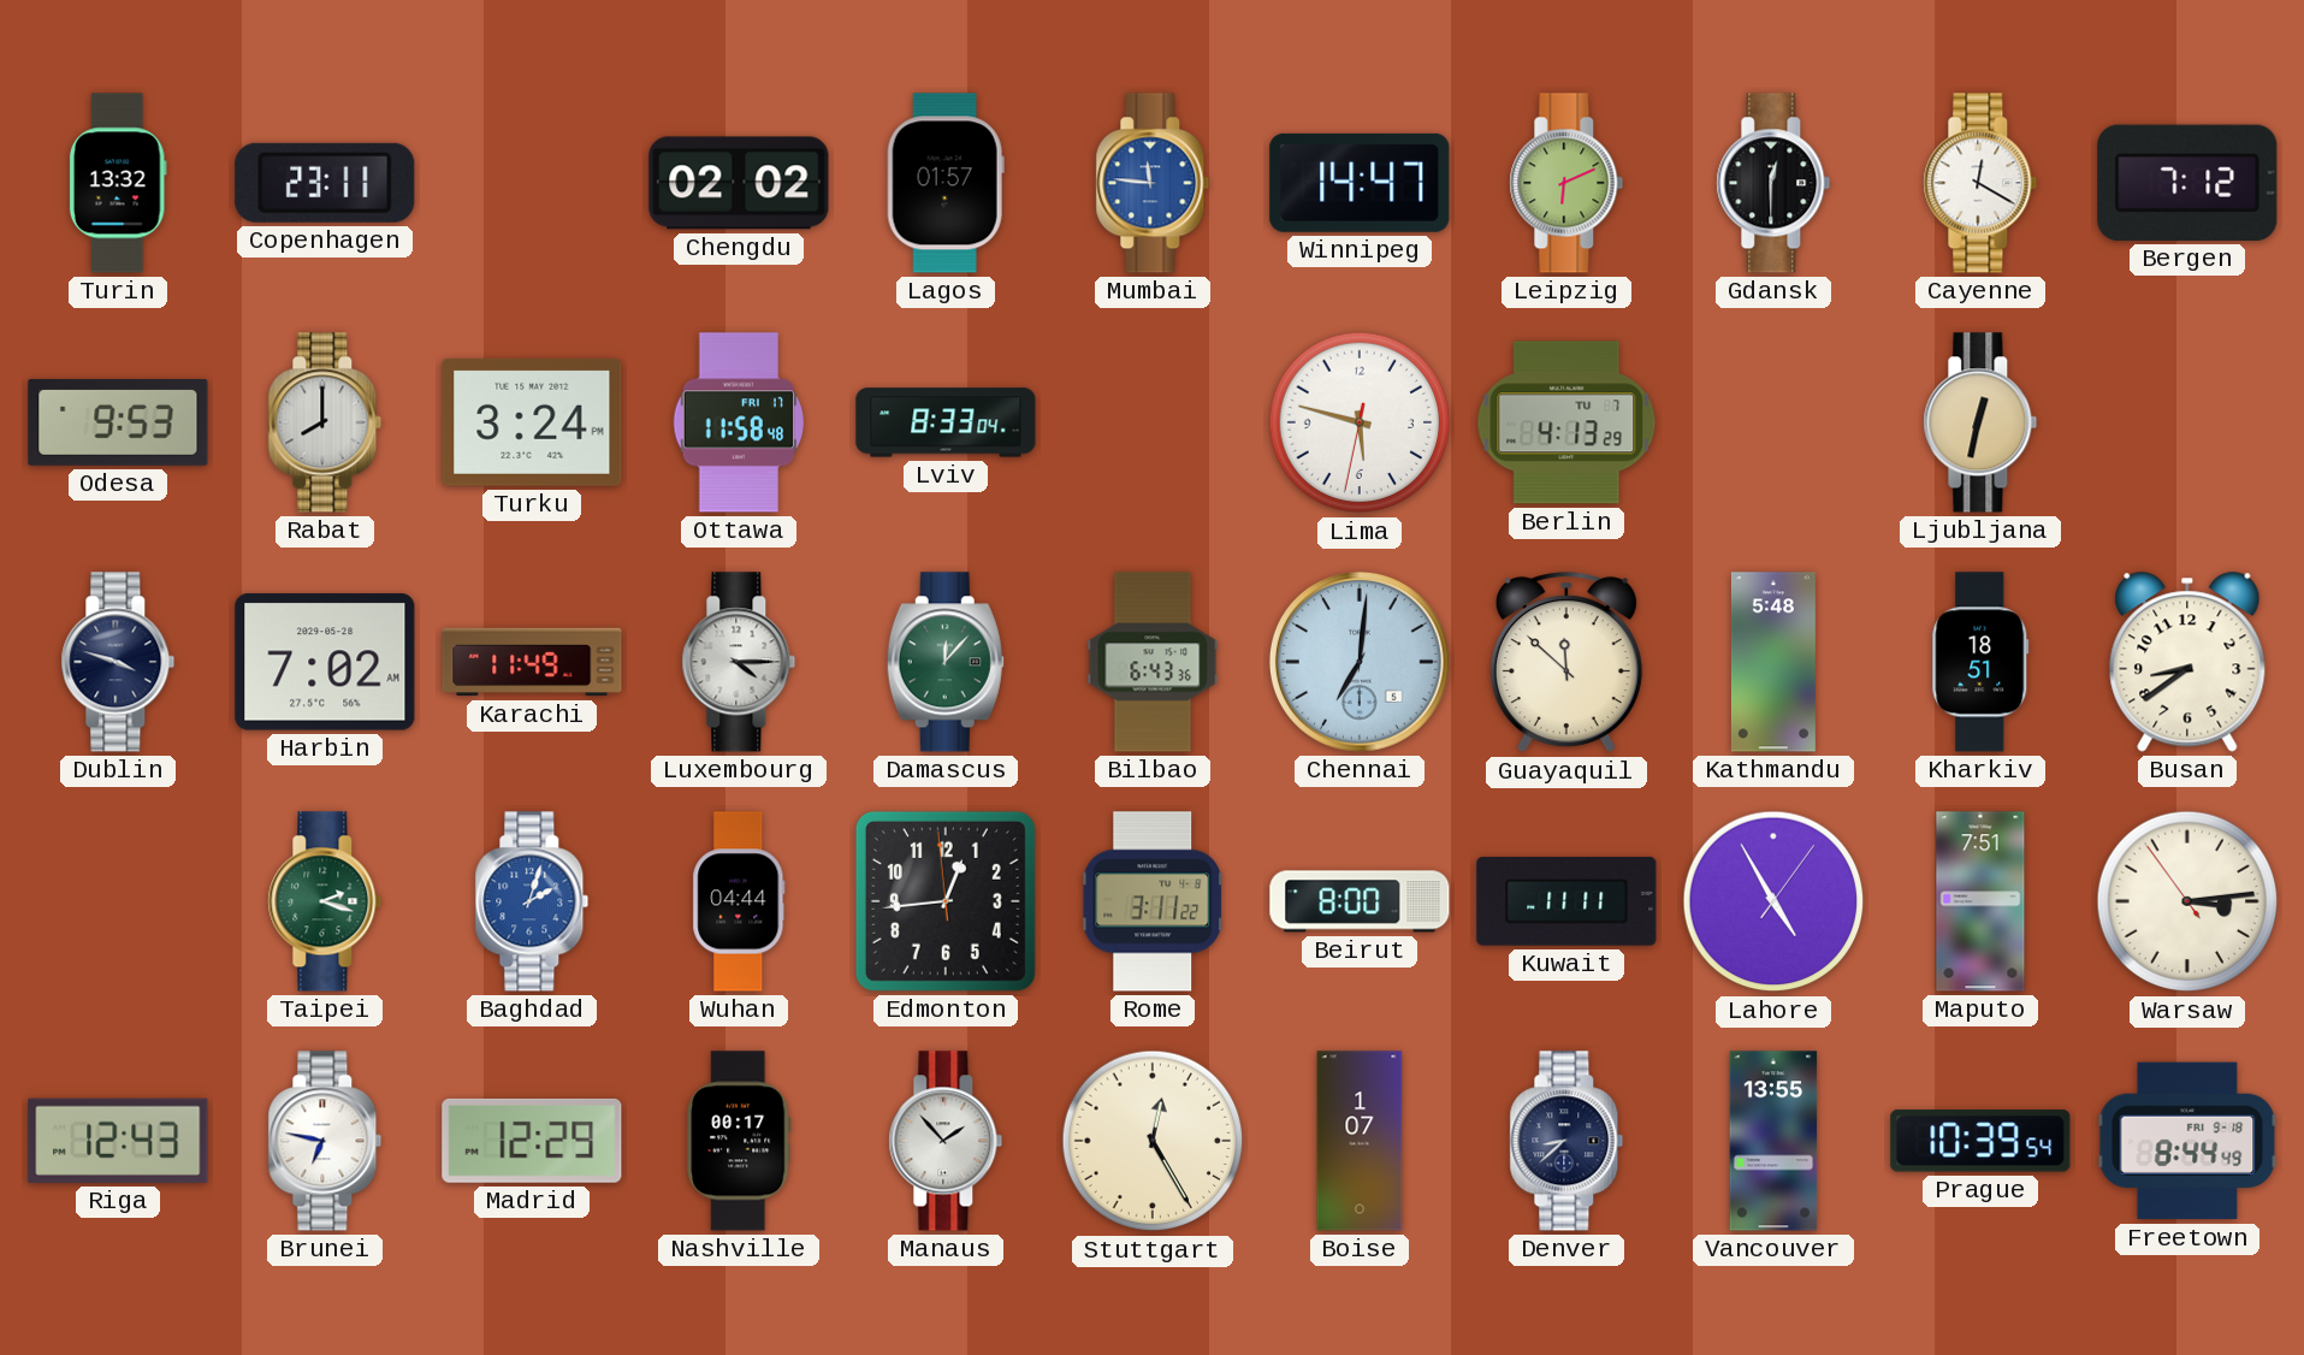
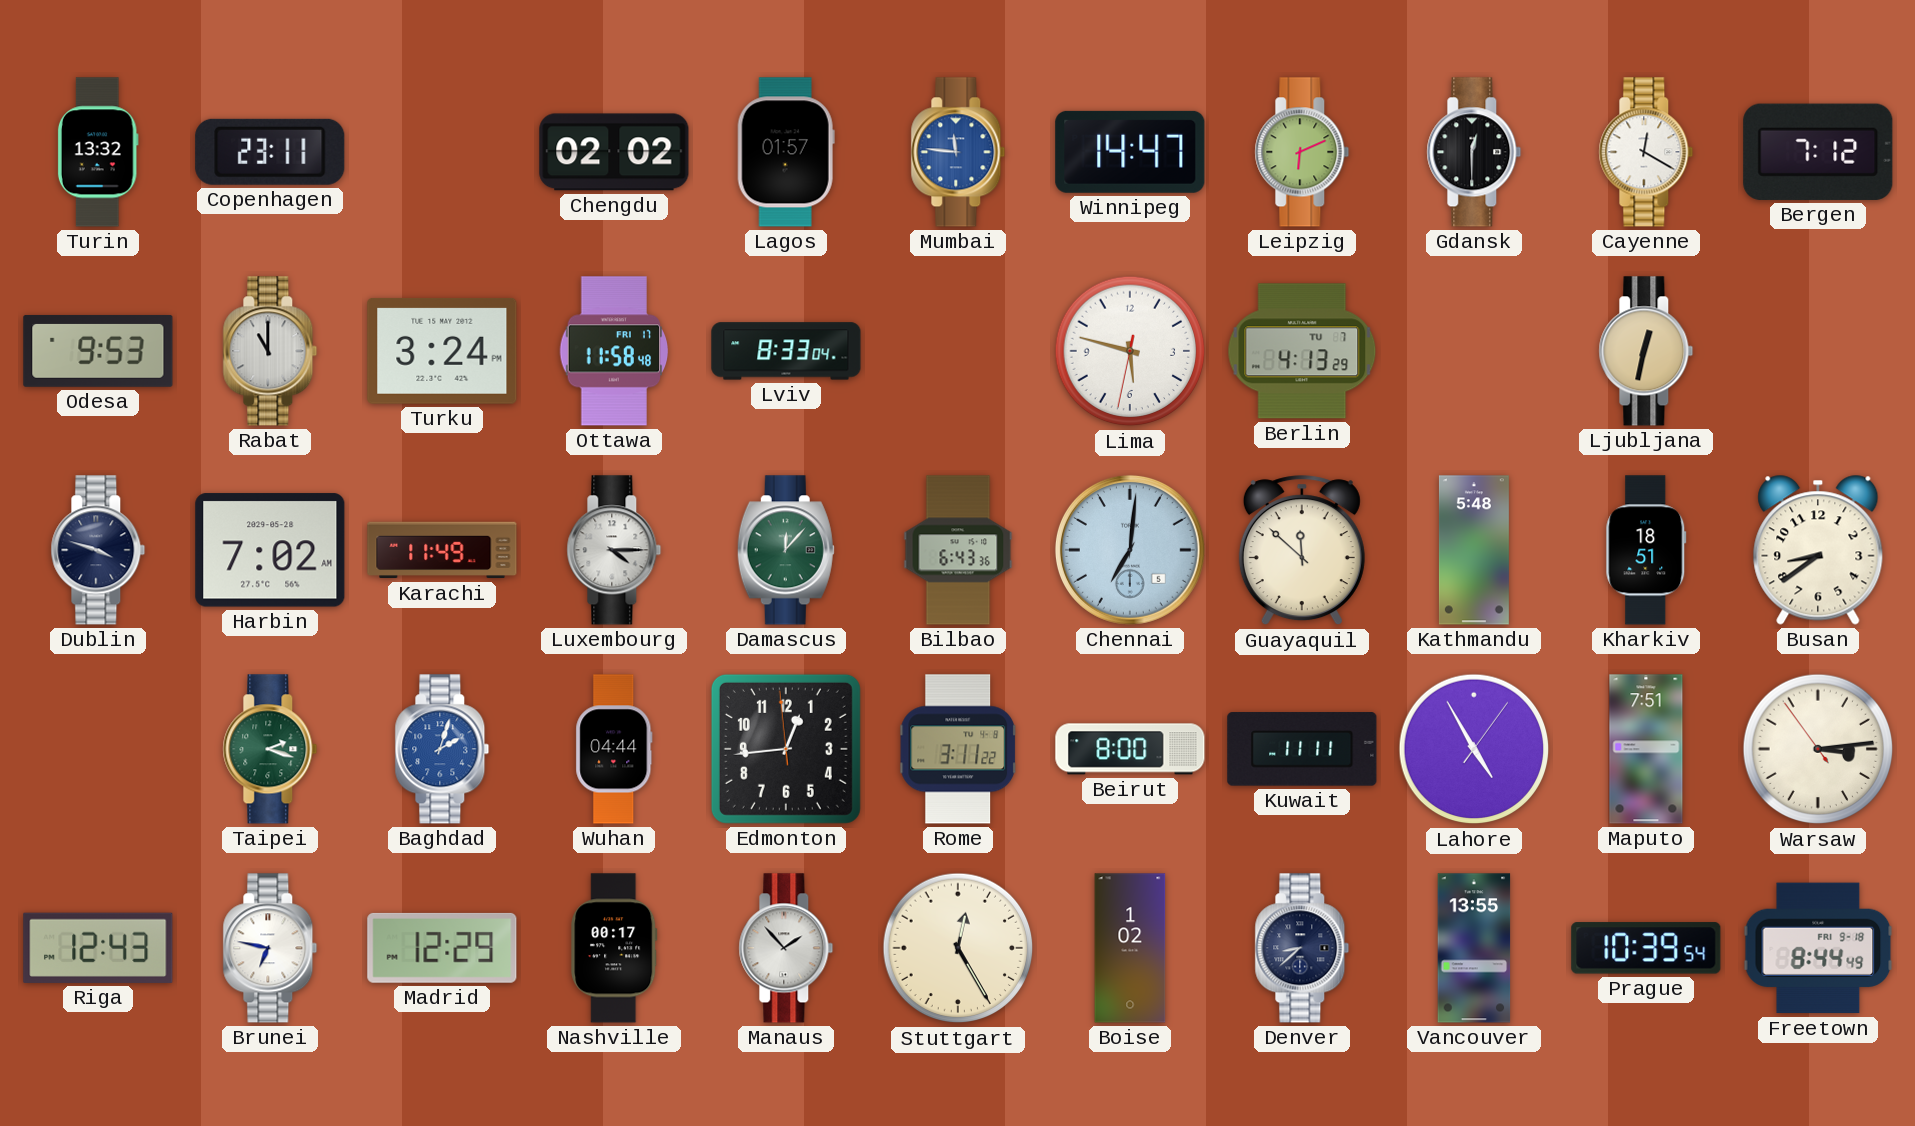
Rabat: 8:00 -> 11:00
Boise: 1:07 -> 1:02
